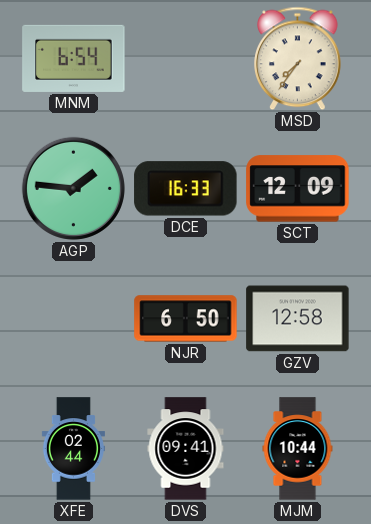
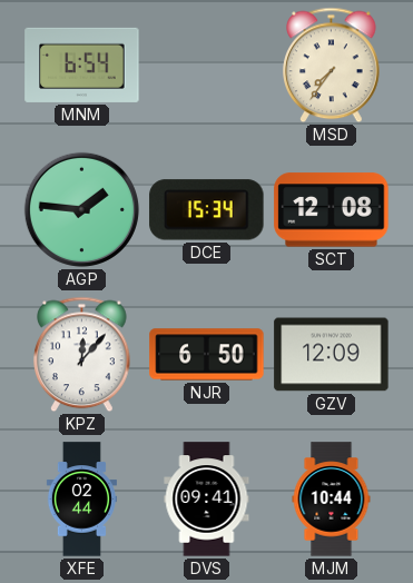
DCE: 16:33 -> 15:34
SCT: 12:09 -> 12:08
KPZ: none -> 12:07
GZV: 12:58 -> 12:09
